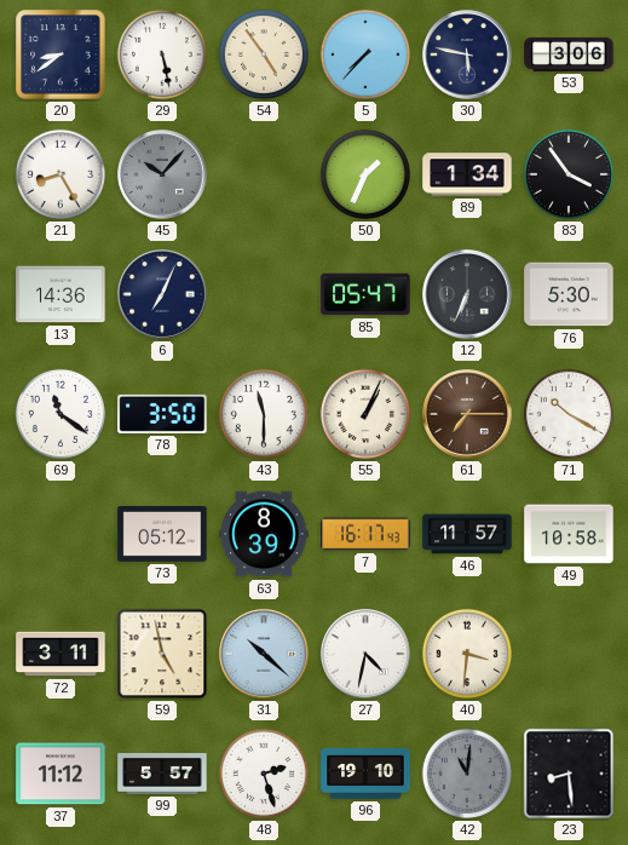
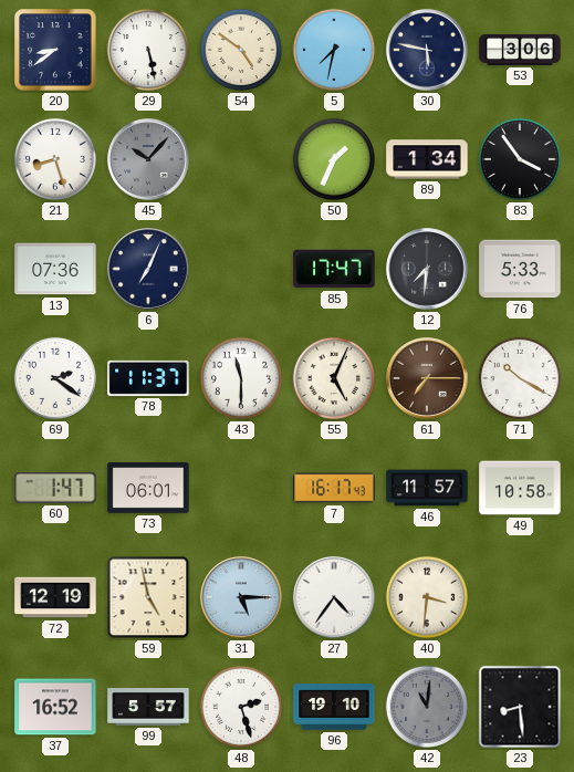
54: 4:54 -> 4:51
5: 7:37 -> 7:32
21: 8:25 -> 8:27
13: 14:36 -> 07:36
85: 05:47 -> 17:47
12: 6:34 -> 7:31
76: 5:30 -> 5:33
69: 11:21 -> 2:21
78: 3:50 -> 11:37
55: 1:04 -> 5:04
60: none -> 1:47
73: 05:12 -> 06:01
63: 8:39 -> none
72: 3:11 -> 12:19
31: 10:22 -> 5:15
27: 4:32 -> 4:36
37: 11:12 -> 16:52
